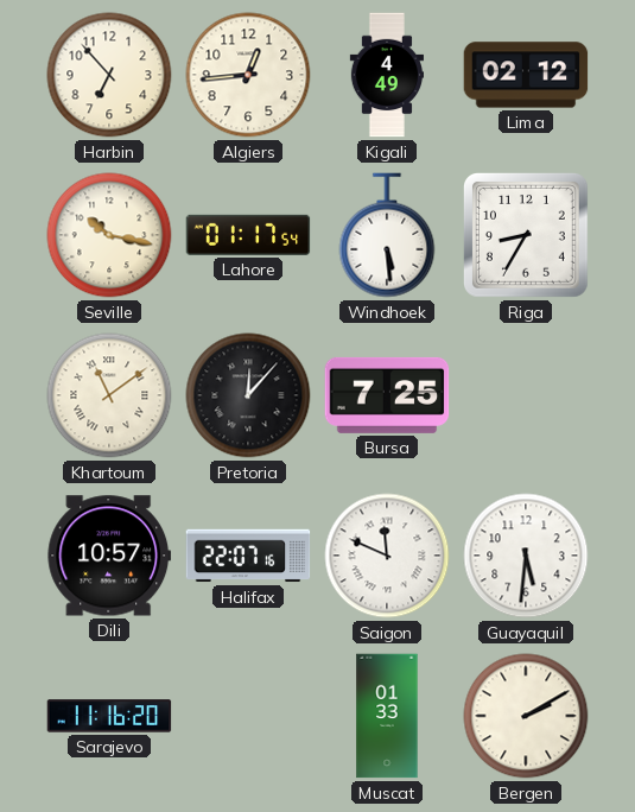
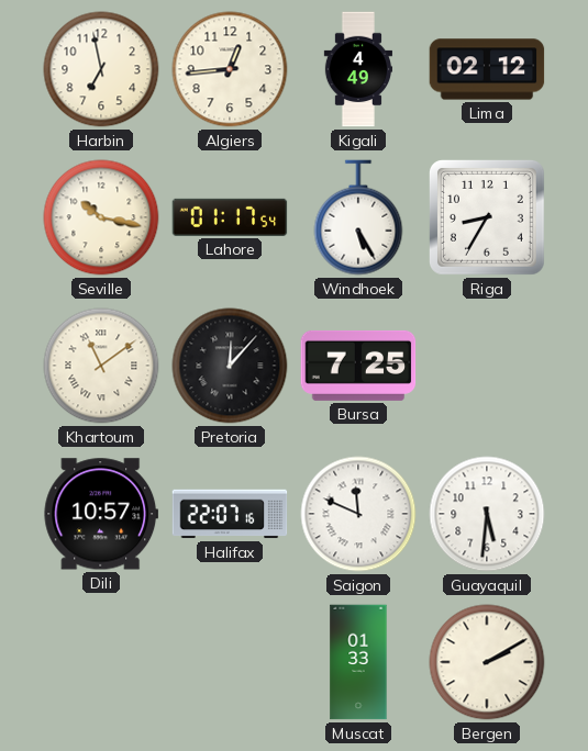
Harbin: 6:53 -> 6:58
Windhoek: 5:29 -> 5:25
Sarajevo: 11:16 -> none
